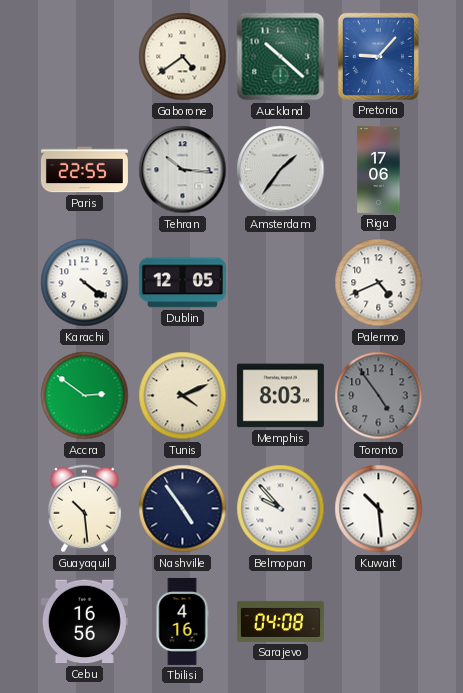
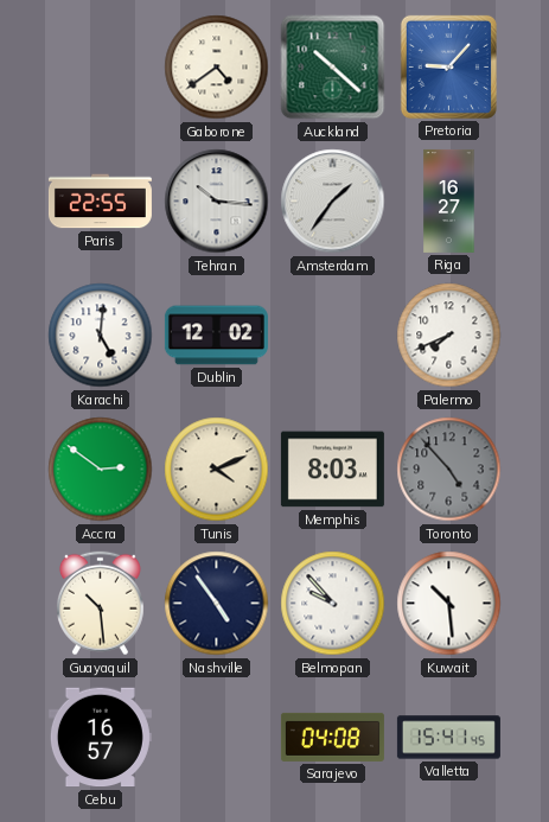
Riga: 17:06 -> 16:27
Karachi: 4:21 -> 5:01
Dublin: 12:05 -> 12:02
Palermo: 4:41 -> 7:41
Toronto: 4:54 -> 4:53
Cebu: 16:56 -> 16:57
Tbilisi: 4:16 -> none
Valletta: none -> 15:41
